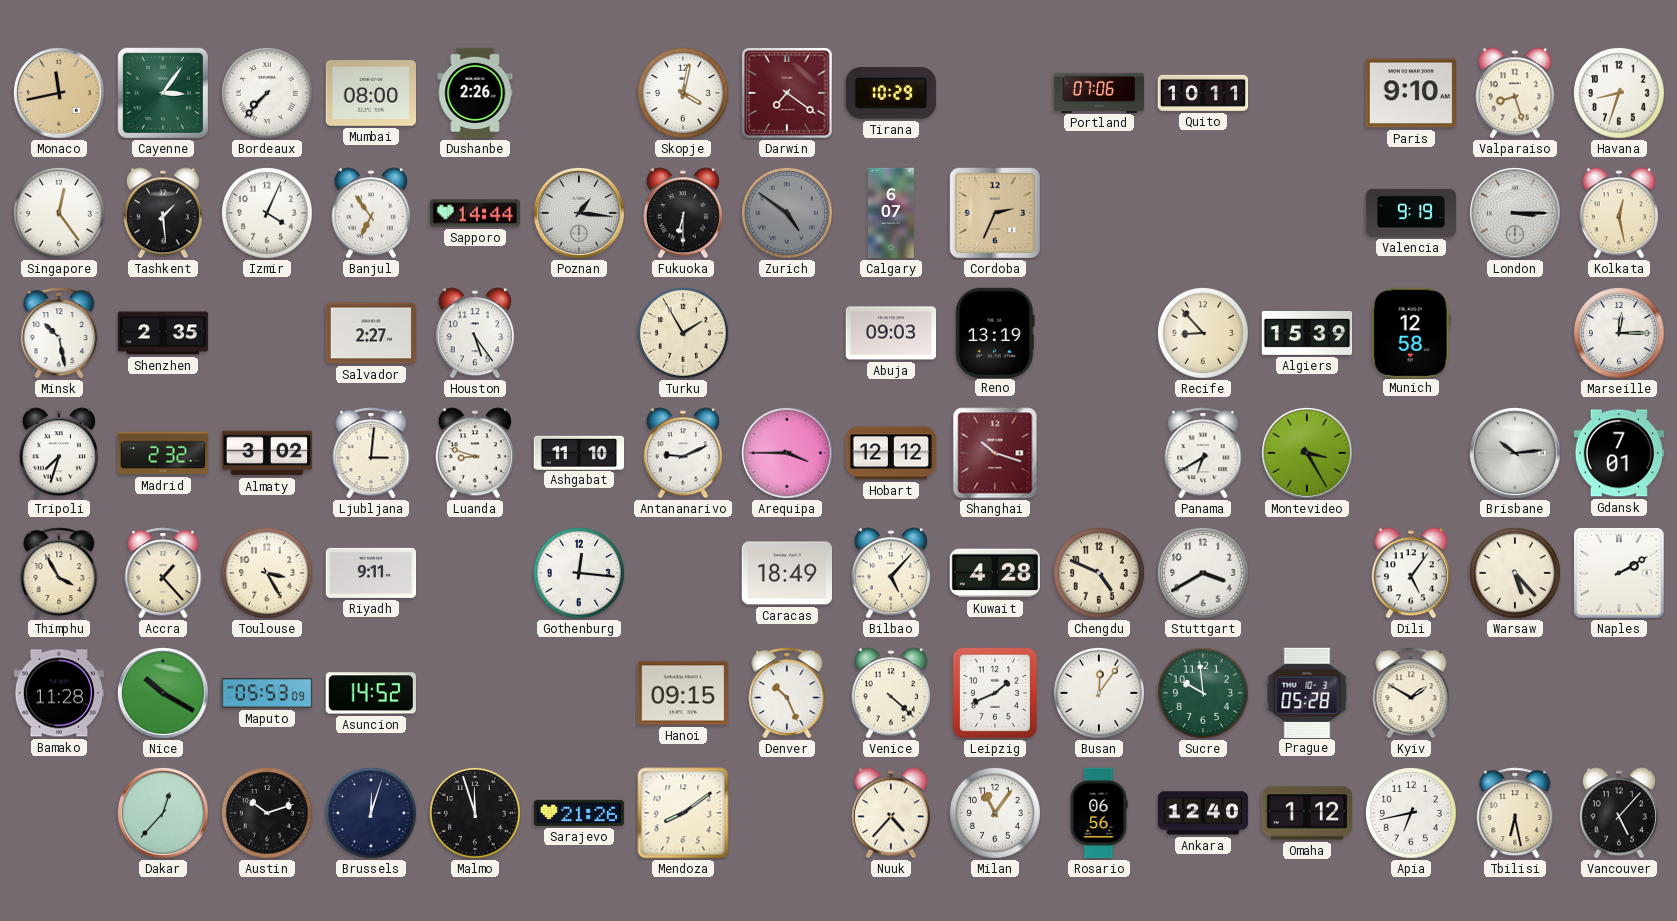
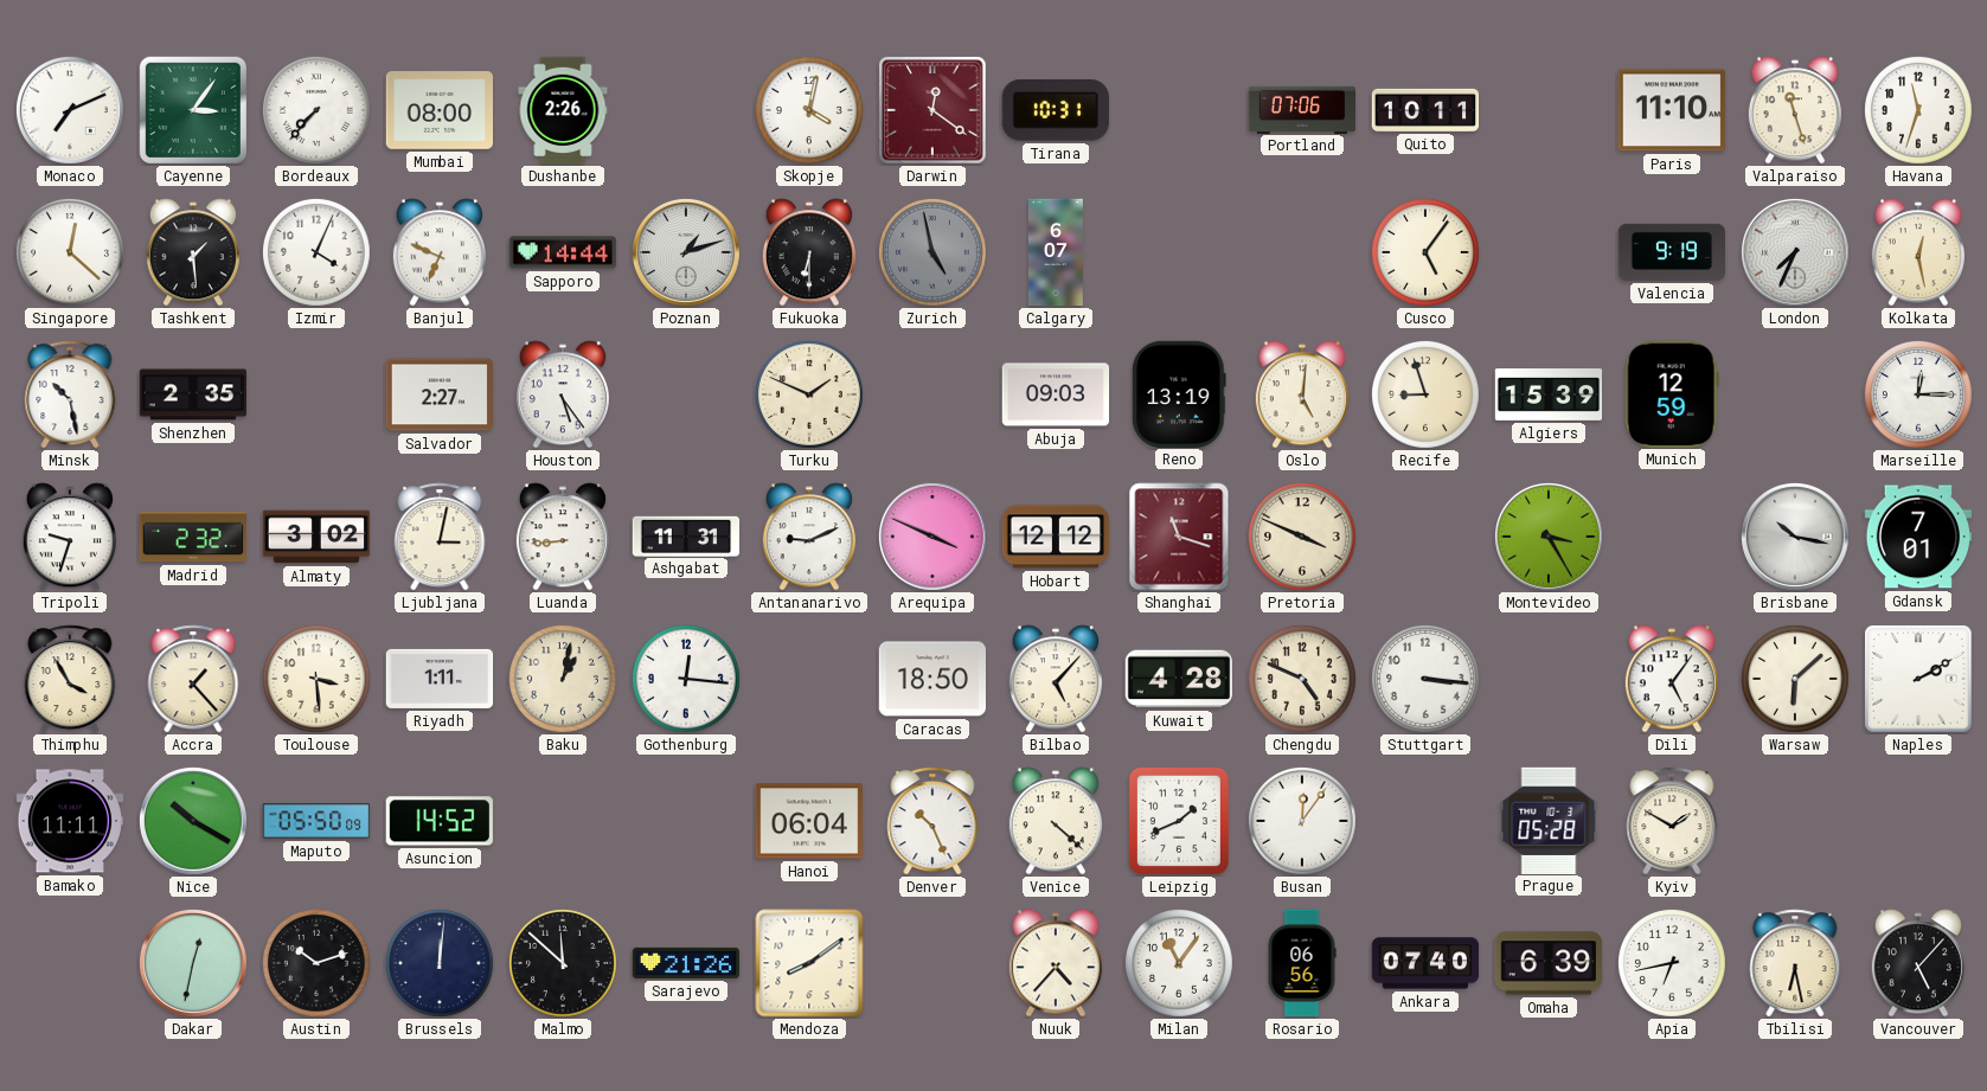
Monaco: 11:43 -> 7:11
Monaco dial: champagne -> white
Darwin: 7:21 -> 12:21
Tirana: 10:29 -> 10:31
Paris: 9:10 -> 11:10
Valparaiso: 8:27 -> 11:27
Havana: 8:33 -> 11:33
Singapore: 12:24 -> 12:22
Banjul: 6:54 -> 6:49
Poznan: 1:16 -> 1:12
Zurich: 4:51 -> 4:58
Cordoba: 2:34 -> none
Cusco: none -> 5:06
London: 3:15 -> 7:34
Turku: 1:55 -> 1:49
Oslo: none -> 5:01
Recife: 8:53 -> 8:57
Munich: 12:58 -> 12:59
Tripoli: 7:33 -> 9:33
Ljubljana: 3:01 -> 3:02
Luanda: 8:48 -> 8:44
Ashgabat: 11:10 -> 11:31
Arequipa: 3:45 -> 3:49
Shanghai: 10:18 -> 11:18
Pretoria: none -> 3:49
Panama: 6:40 -> none
Brisbane: 10:14 -> 10:17
Toulouse: 3:25 -> 3:29
Riyadh: 9:11 -> 1:11
Baku: none -> 1:02
Caracas: 18:49 -> 18:50
Stuttgart: 3:40 -> 3:16
Warsaw: 5:23 -> 6:08
Bamako: 11:28 -> 11:11
Maputo: 05:53 -> 05:50
Hanoi: 09:15 -> 06:04
Sucre: 9:59 -> none
Dakar: 12:37 -> 12:32
Brussels: 12:03 -> 12:01
Malmo: 11:57 -> 11:52
Ankara: 12:40 -> 07:40
Omaha: 1:12 -> 6:39
